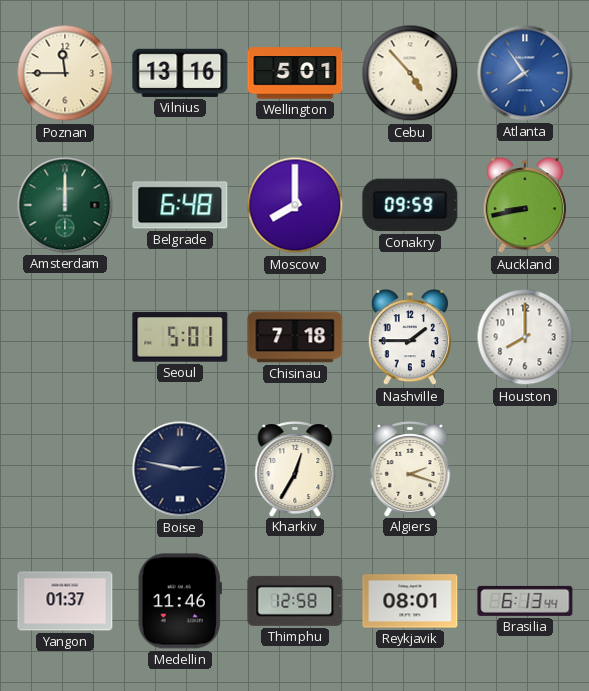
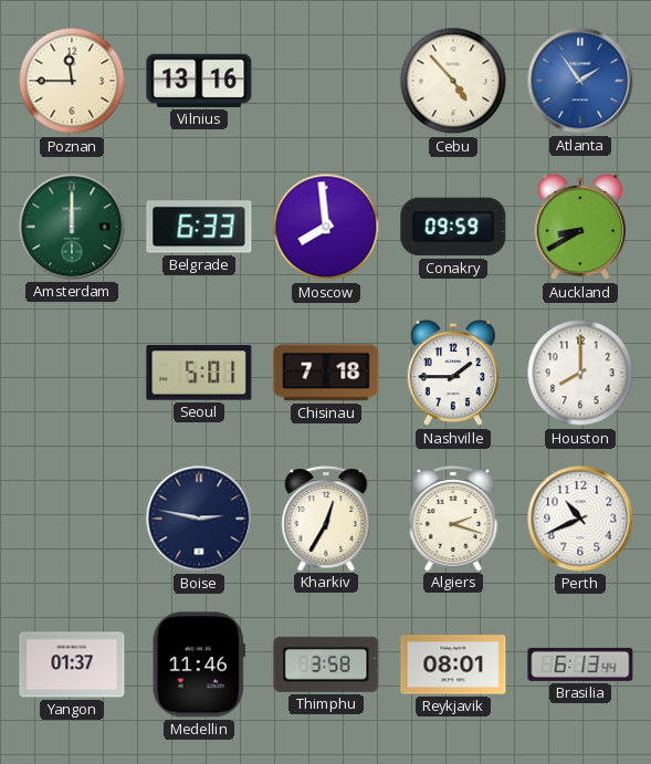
Wellington: 5:01 -> none
Atlanta: 7:54 -> 1:54
Belgrade: 6:48 -> 6:33
Moscow: 8:00 -> 7:59
Auckland: 8:43 -> 8:40
Perth: none -> 10:41
Thimphu: 12:58 -> 3:58
